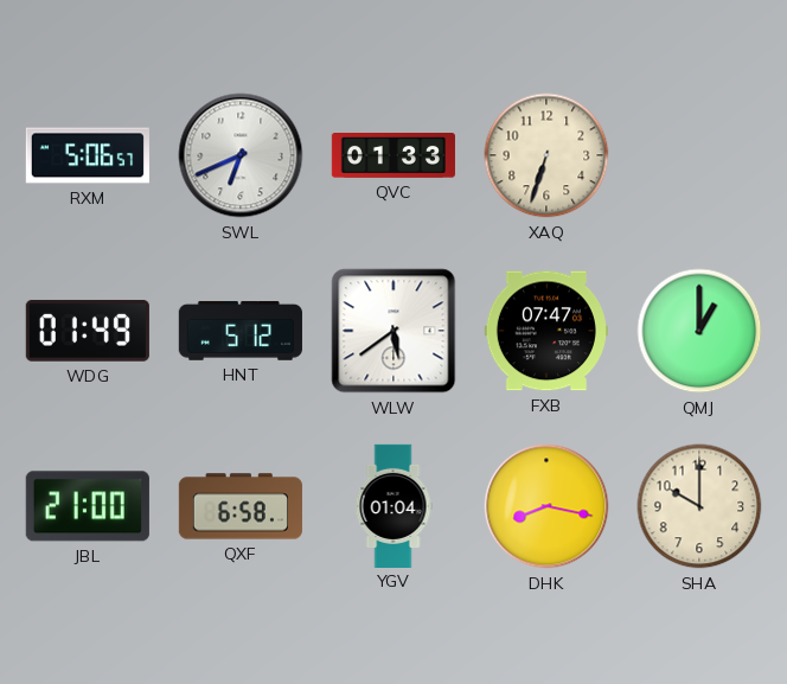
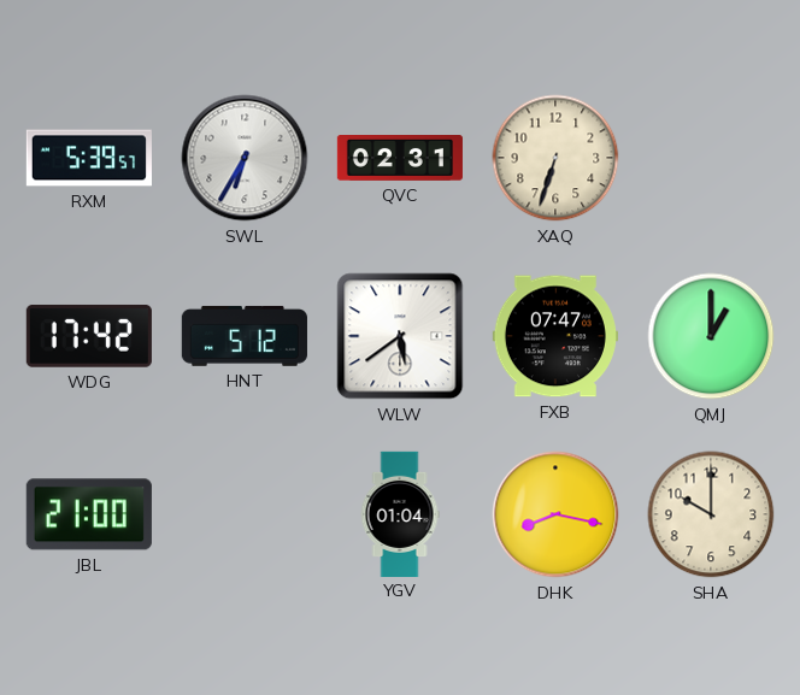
RXM: 5:06 -> 5:39
SWL: 6:41 -> 6:35
QVC: 01:33 -> 02:31
WDG: 01:49 -> 17:42
QXF: 6:58 -> none
